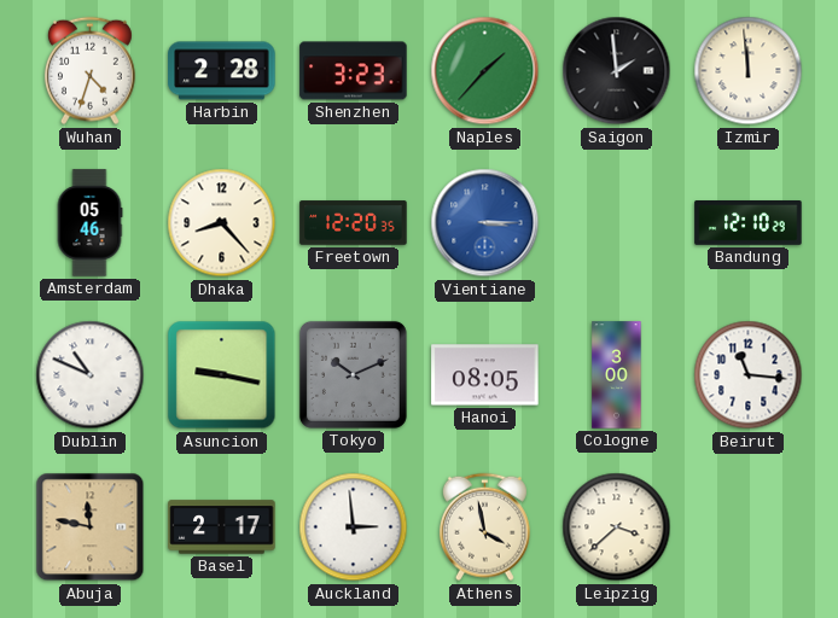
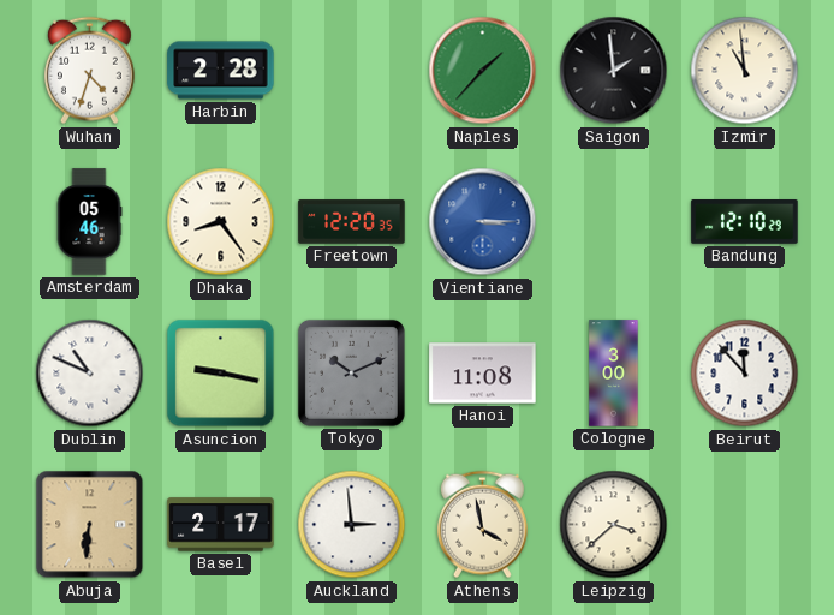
Shenzhen: 3:23 -> none
Izmir: 11:59 -> 10:59
Dhaka: 8:23 -> 8:24
Hanoi: 08:05 -> 11:08
Beirut: 11:16 -> 11:53
Abuja: 11:47 -> 6:31
